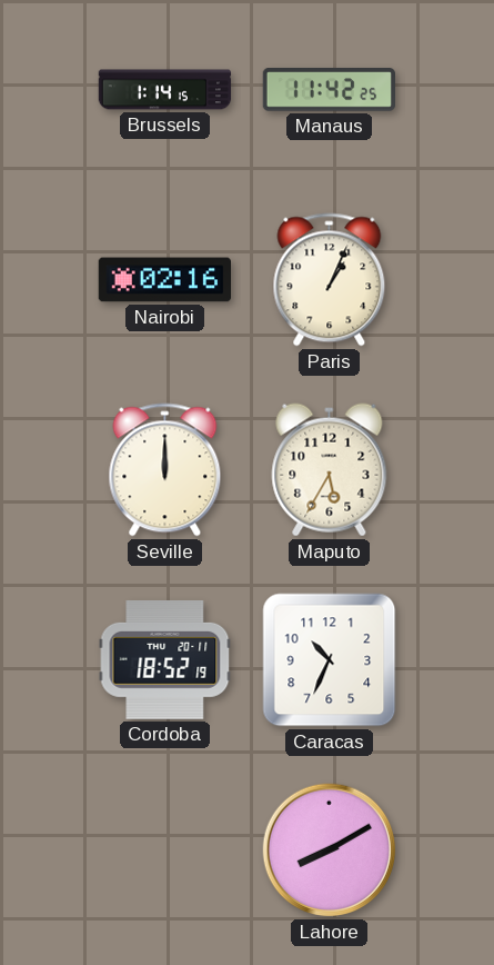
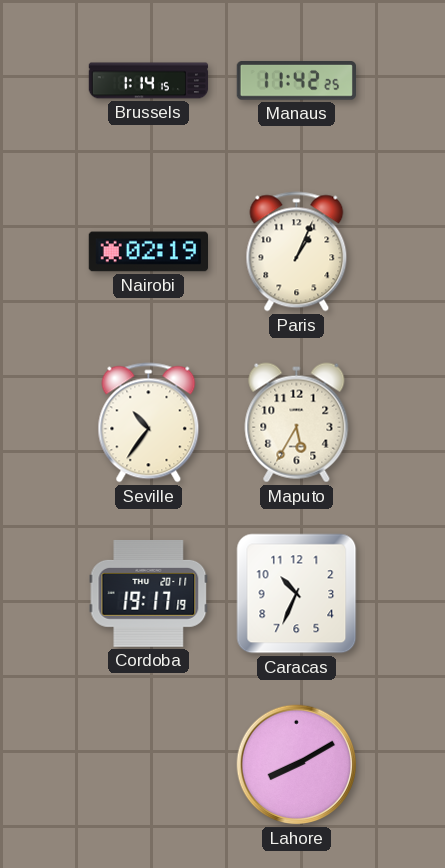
Nairobi: 02:16 -> 02:19
Seville: 12:00 -> 10:36
Cordoba: 18:52 -> 19:17
